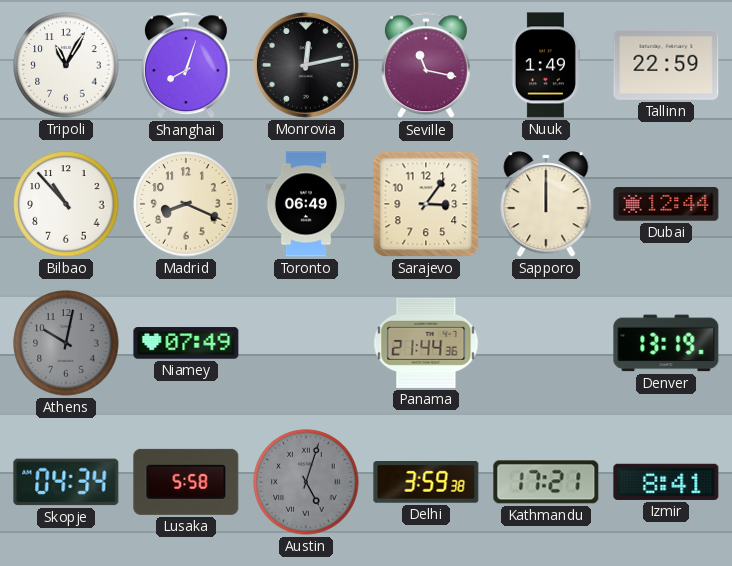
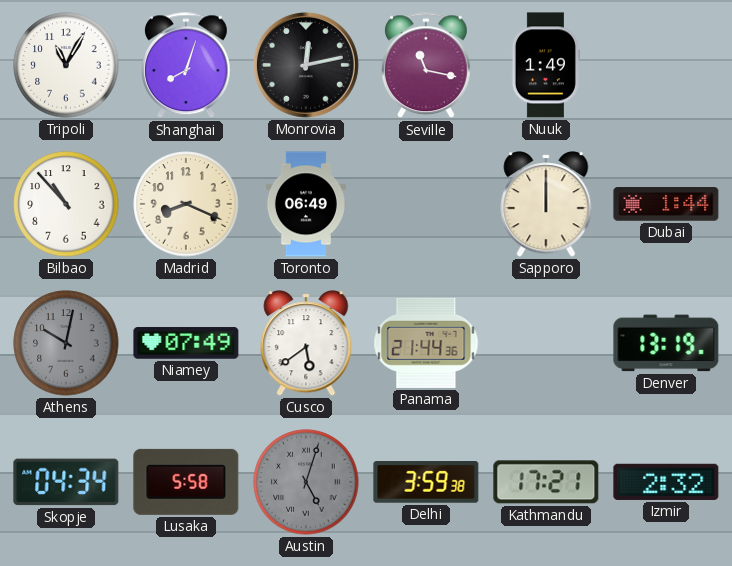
Tallinn: 22:59 -> none
Sarajevo: 3:06 -> none
Dubai: 12:44 -> 1:44
Cusco: none -> 5:39
Izmir: 8:41 -> 2:32
